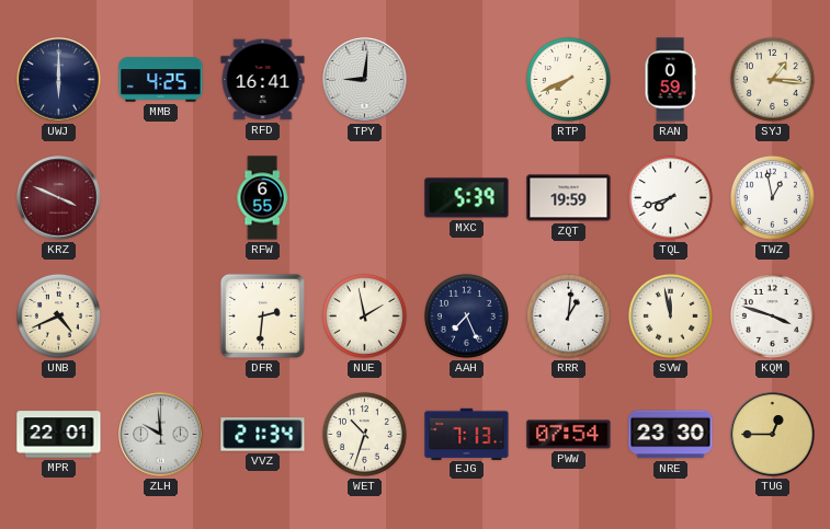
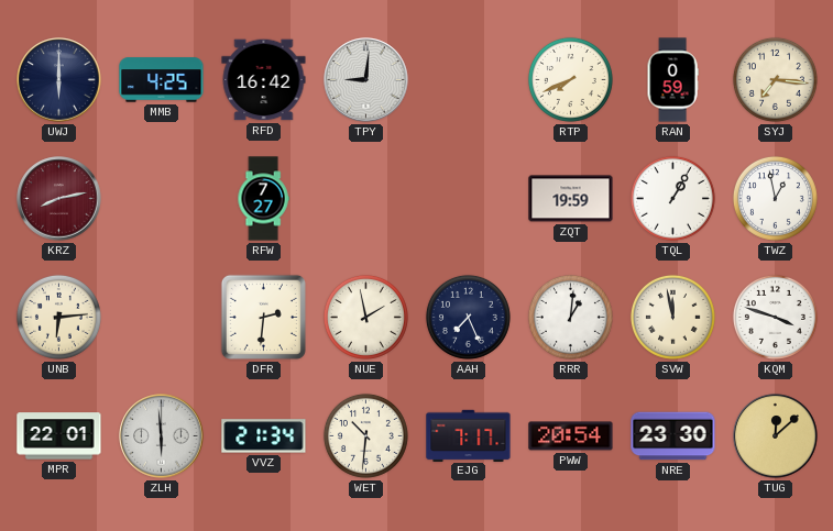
RFD: 16:41 -> 16:42
SYJ: 1:16 -> 7:16
KRZ: 3:49 -> 8:13
RFW: 6:55 -> 7:27
MXC: 5:39 -> none
TQL: 7:42 -> 1:05
UNB: 4:41 -> 6:14
ZLH: 9:59 -> 5:59
WET: 10:33 -> 10:31
EJG: 7:13 -> 7:17
PWW: 07:54 -> 20:54
TUG: 12:45 -> 12:08
